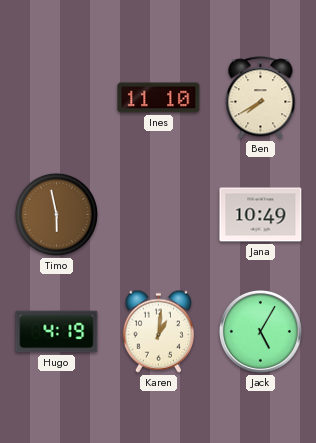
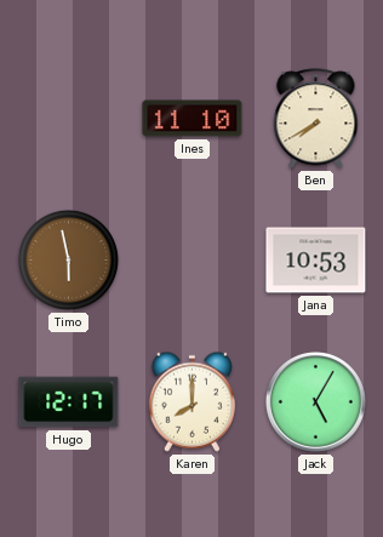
Jana: 10:49 -> 10:53
Hugo: 4:19 -> 12:17
Karen: 1:01 -> 8:00
